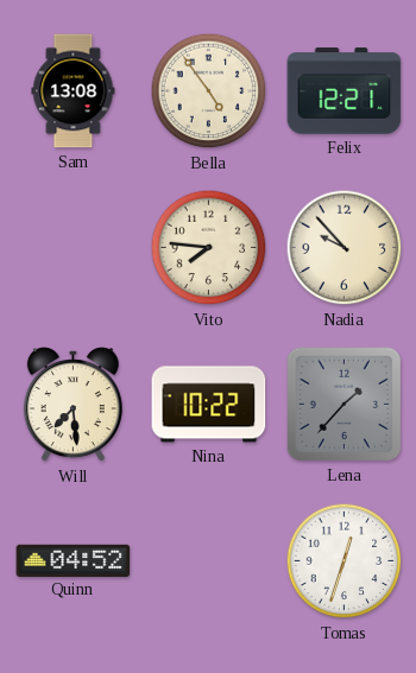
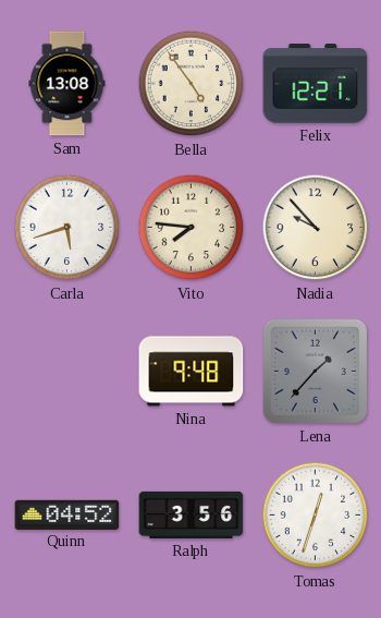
Carla: none -> 5:42
Will: 7:29 -> none
Nina: 10:22 -> 9:48
Ralph: none -> 3:56
